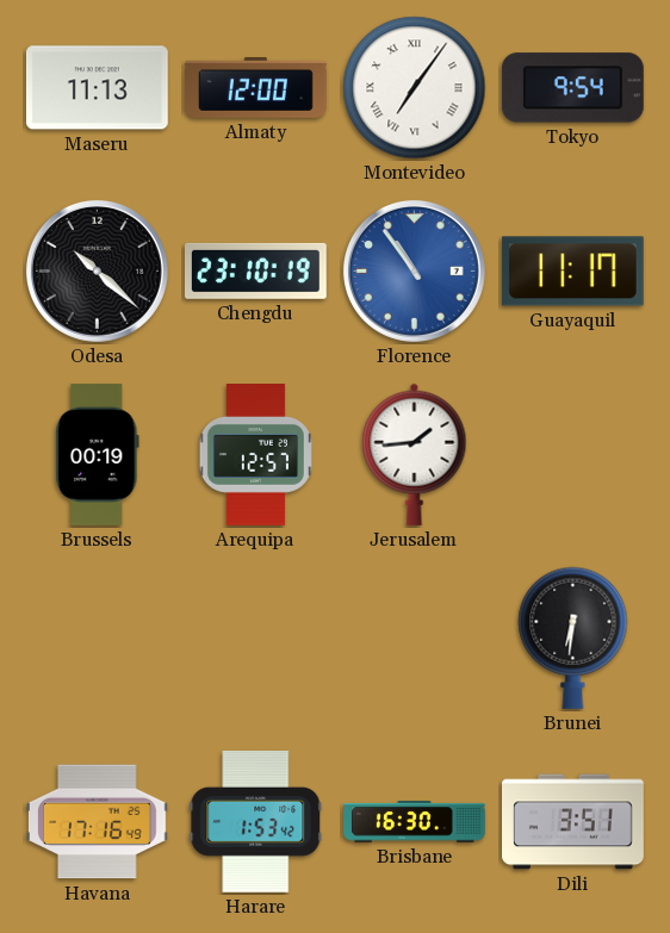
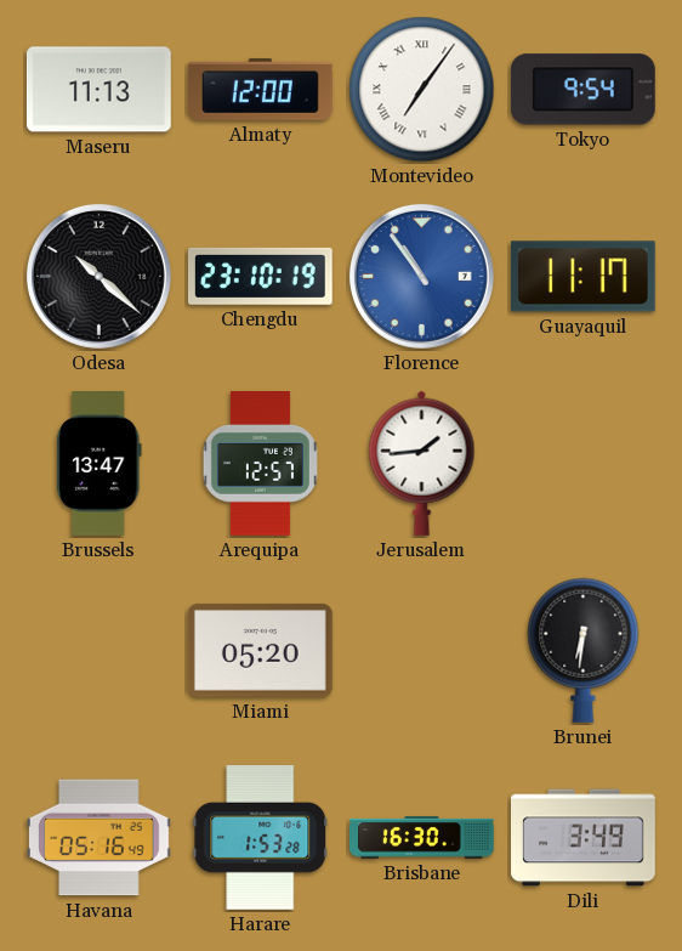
Brussels: 00:19 -> 13:47
Miami: none -> 05:20
Havana: 17:16 -> 05:16
Harare: 1:53:42 -> 1:53:28
Dili: 3:51 -> 3:49
